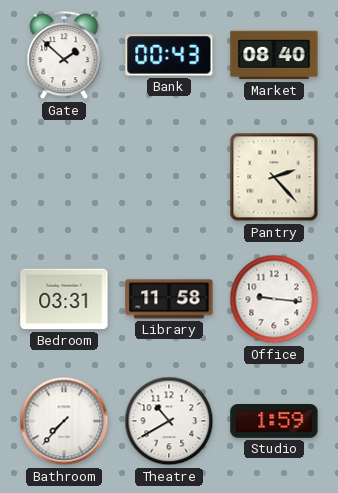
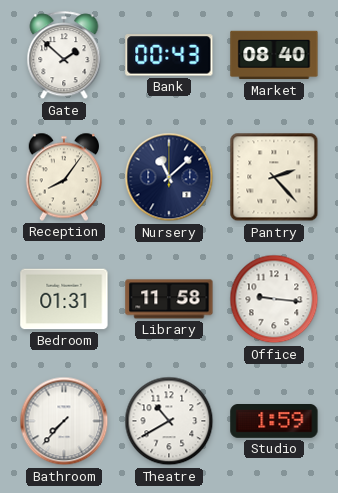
Reception: none -> 8:06
Nursery: none -> 11:08
Bedroom: 03:31 -> 01:31
